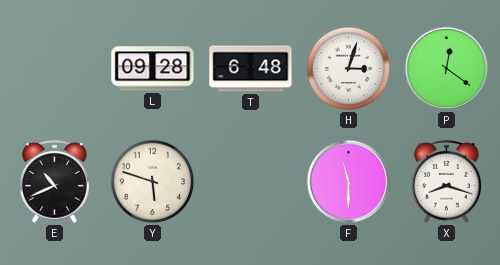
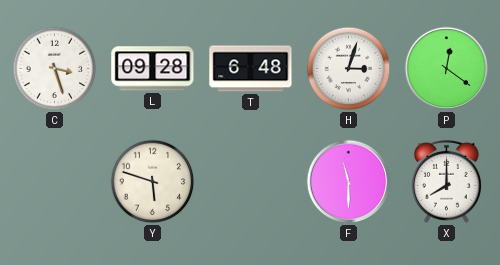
C: none -> 3:27
E: 10:41 -> none
X: 8:18 -> 8:00
